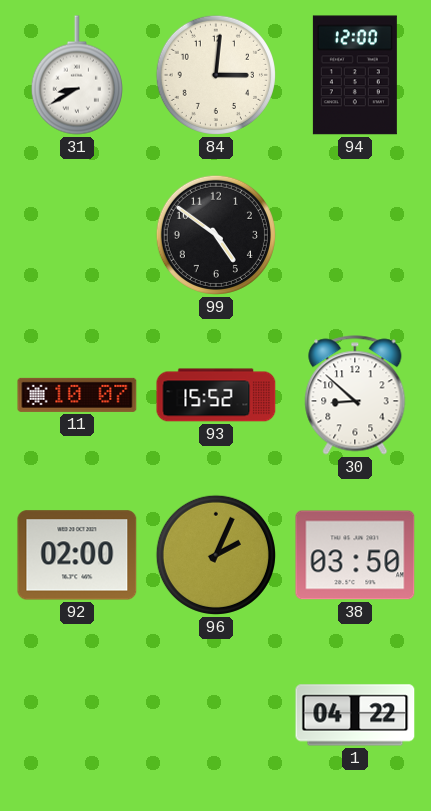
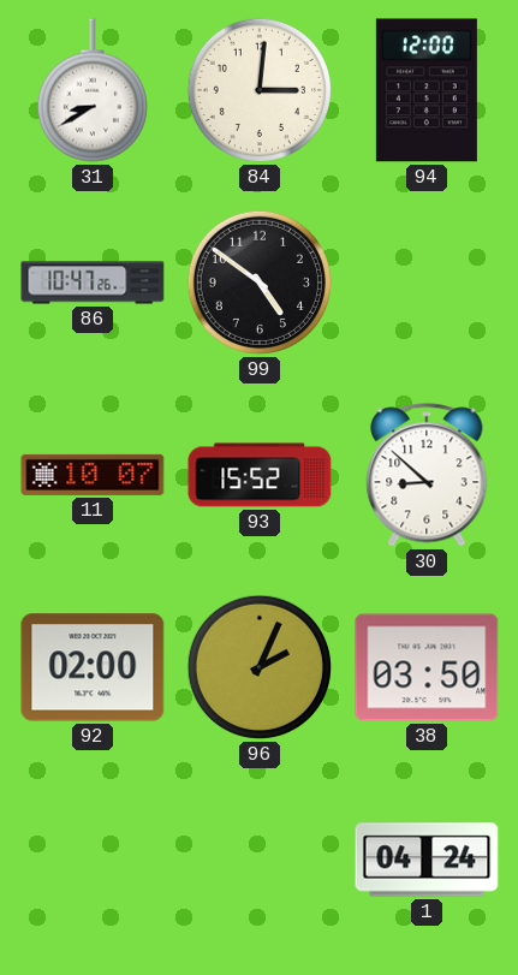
86: none -> 10:47
1: 04:22 -> 04:24
